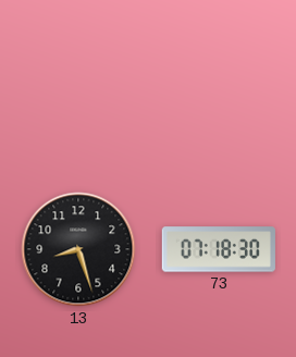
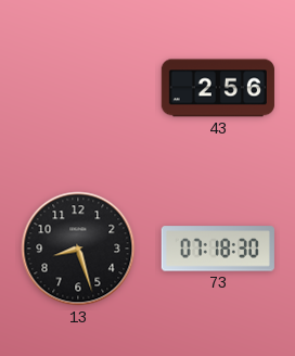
43: none -> 2:56
